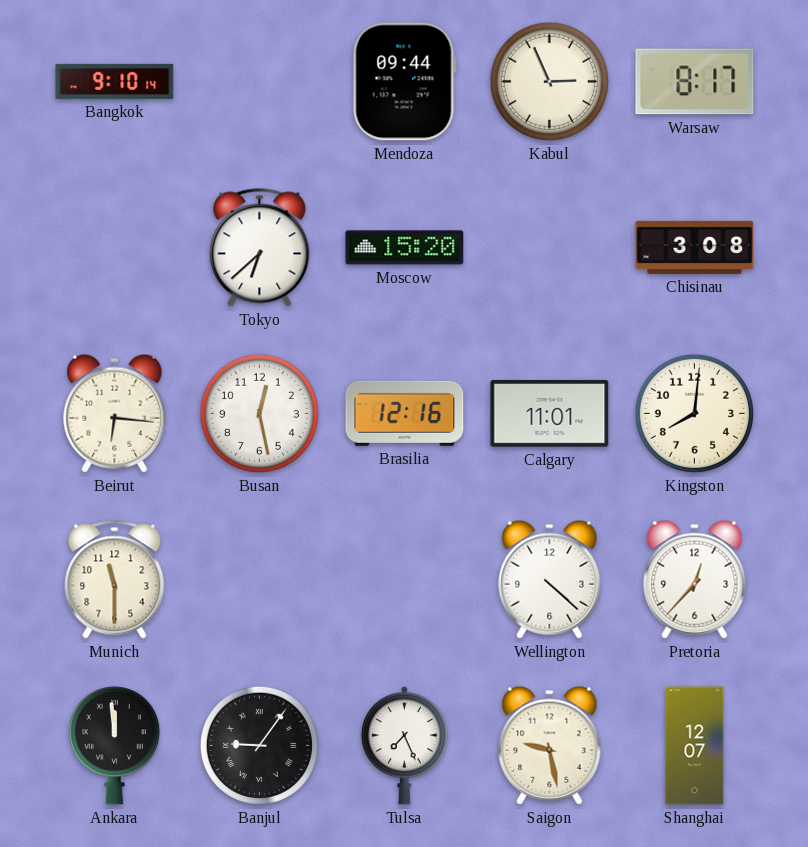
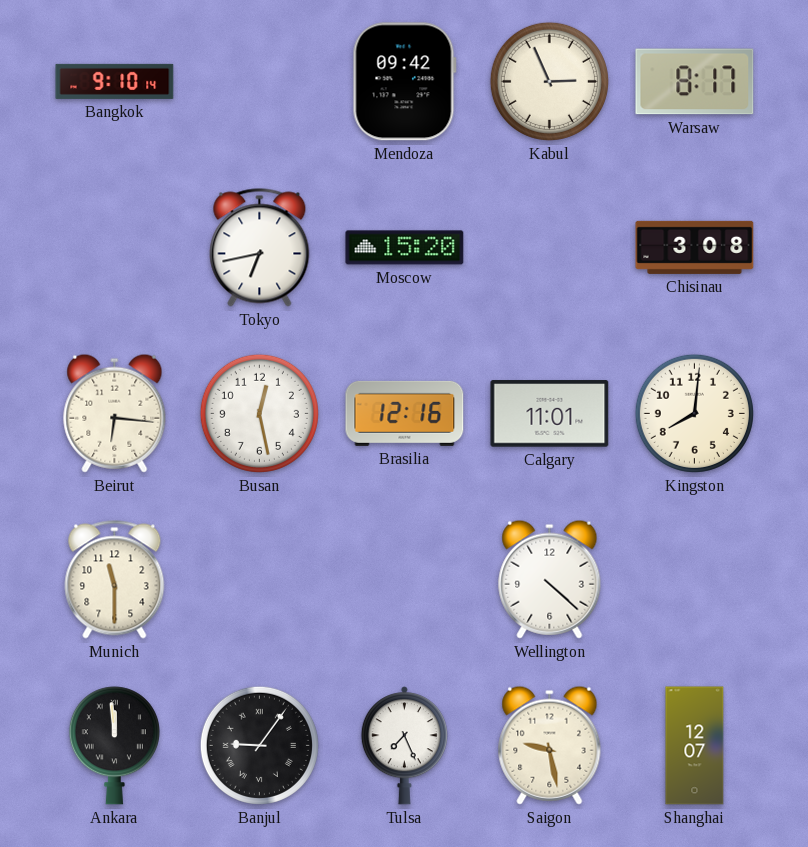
Mendoza: 09:44 -> 09:42
Tokyo: 6:38 -> 6:43
Pretoria: 12:37 -> none
